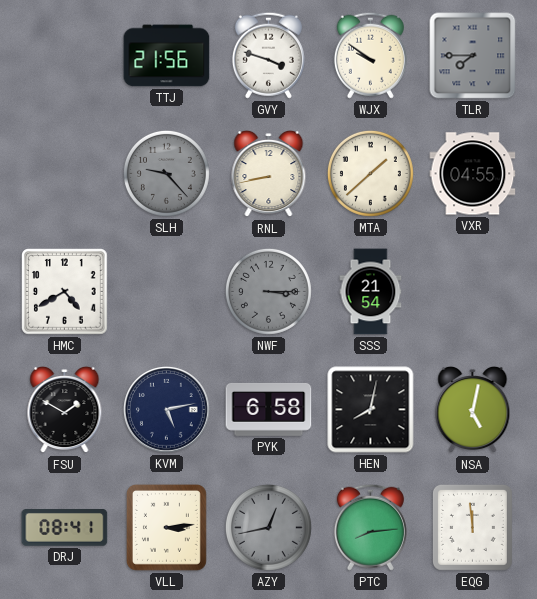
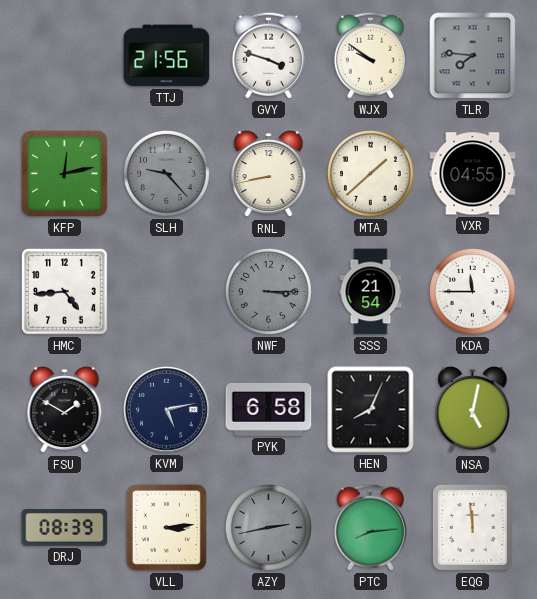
TLR: 7:45 -> 7:46
KFP: none -> 12:13
HMC: 4:40 -> 4:44
KDA: none -> 11:45
HEN: 8:02 -> 8:04
DRJ: 08:41 -> 08:39
AZY: 12:43 -> 2:43
